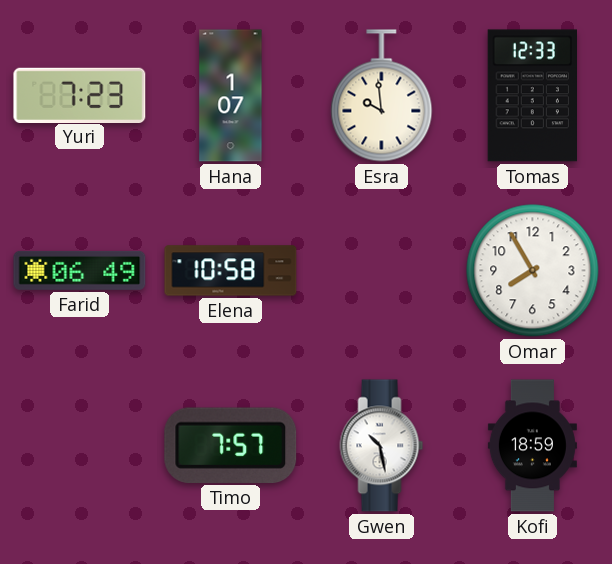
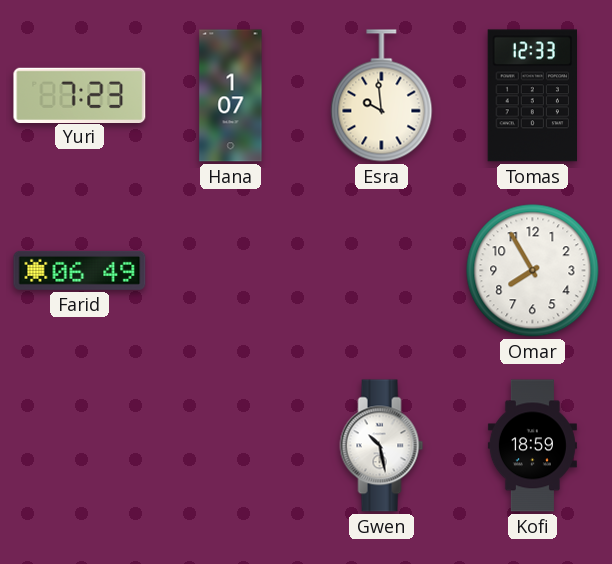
Elena: 10:58 -> none
Timo: 7:57 -> none
